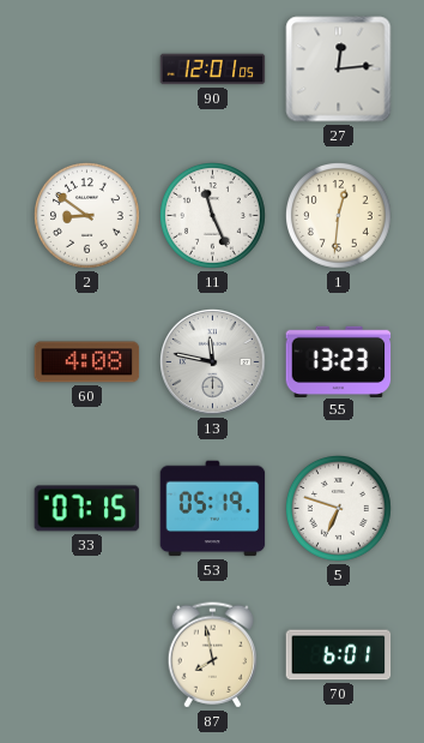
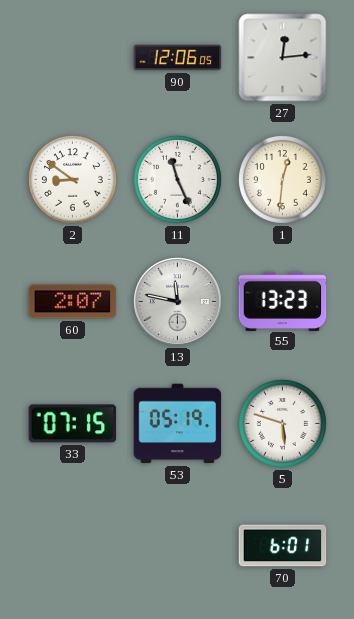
90: 12:01 -> 12:06
60: 4:08 -> 2:07
5: 6:48 -> 5:48
87: 7:58 -> none
